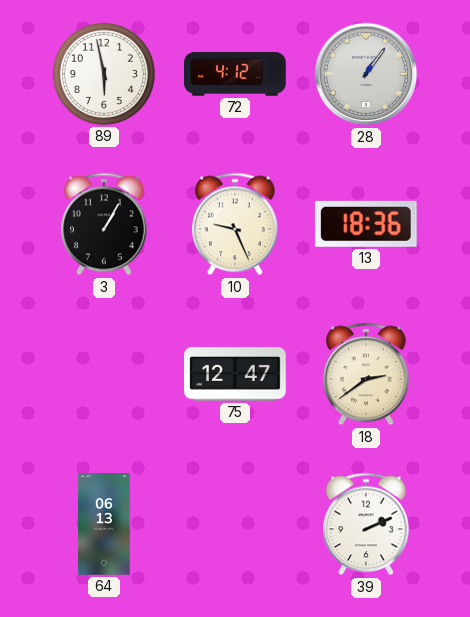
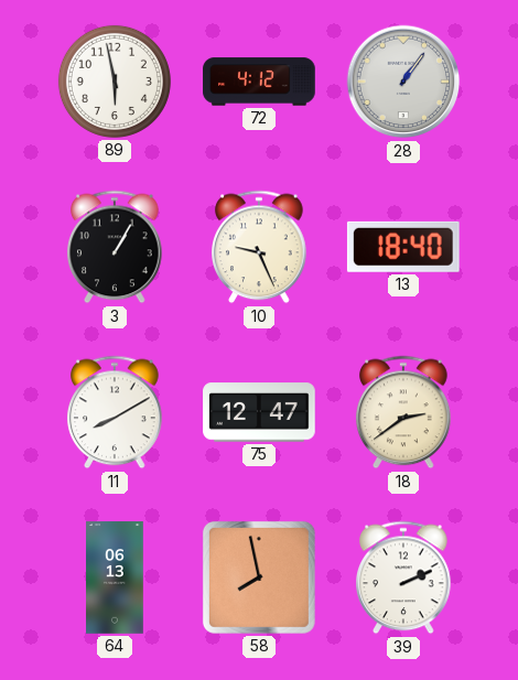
13: 18:36 -> 18:40
11: none -> 8:10
58: none -> 7:58
